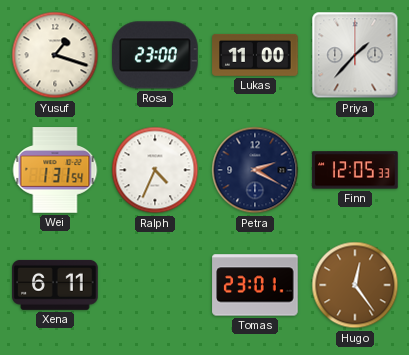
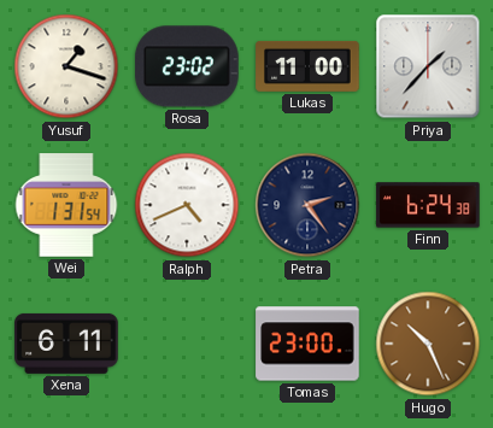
Rosa: 23:00 -> 23:02
Ralph: 4:34 -> 4:41
Petra: 2:20 -> 2:24
Finn: 12:05 -> 6:24
Tomas: 23:01 -> 23:00
Hugo: 12:24 -> 10:26
